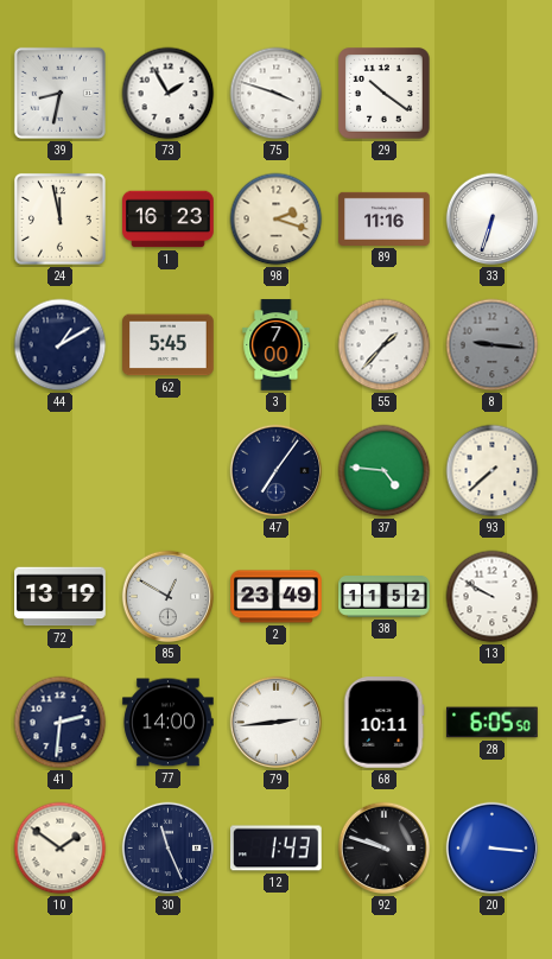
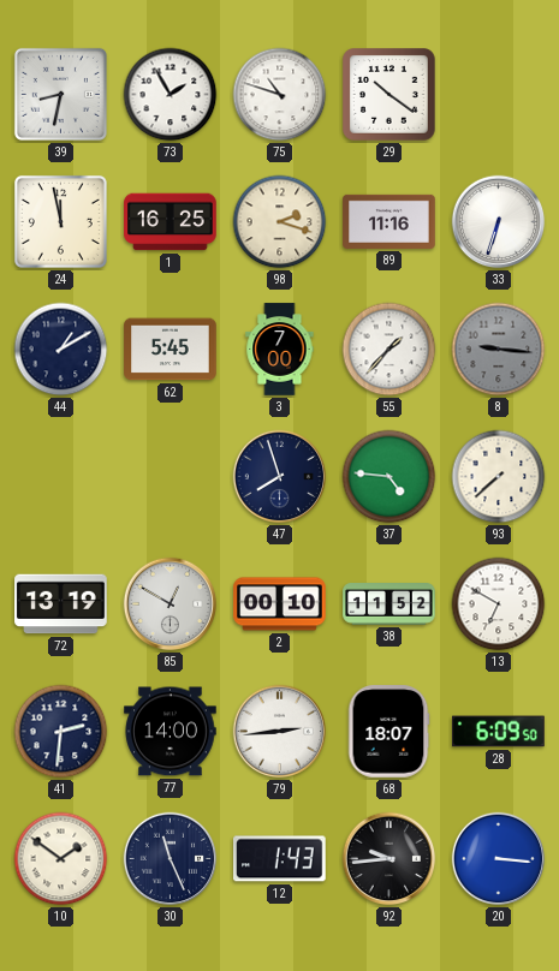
75: 3:48 -> 10:48
1: 16:23 -> 16:25
47: 7:06 -> 7:57
2: 23:49 -> 00:10
13: 9:50 -> 6:50
68: 10:11 -> 18:07
28: 6:05 -> 6:09
92: 9:48 -> 9:44
